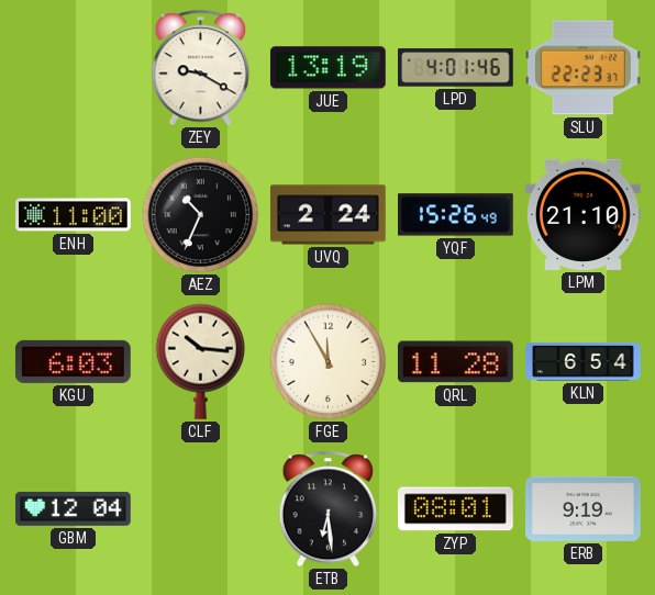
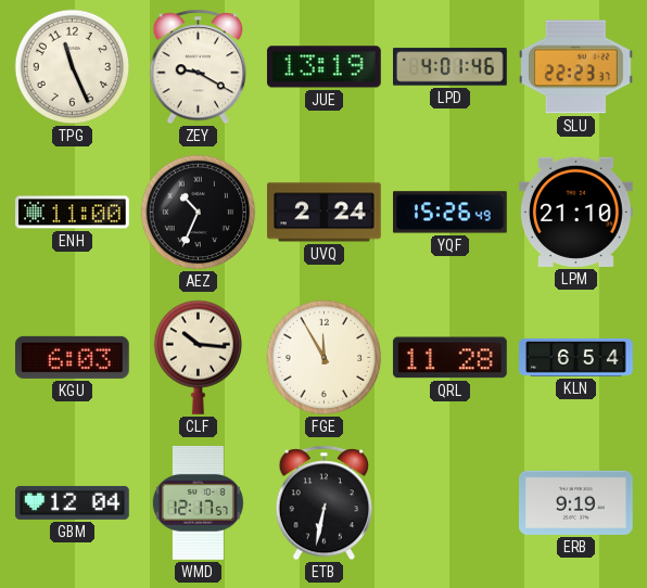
TPG: none -> 11:26
WMD: none -> 12:17
ETB: 6:29 -> 6:32
ZYP: 08:01 -> none
